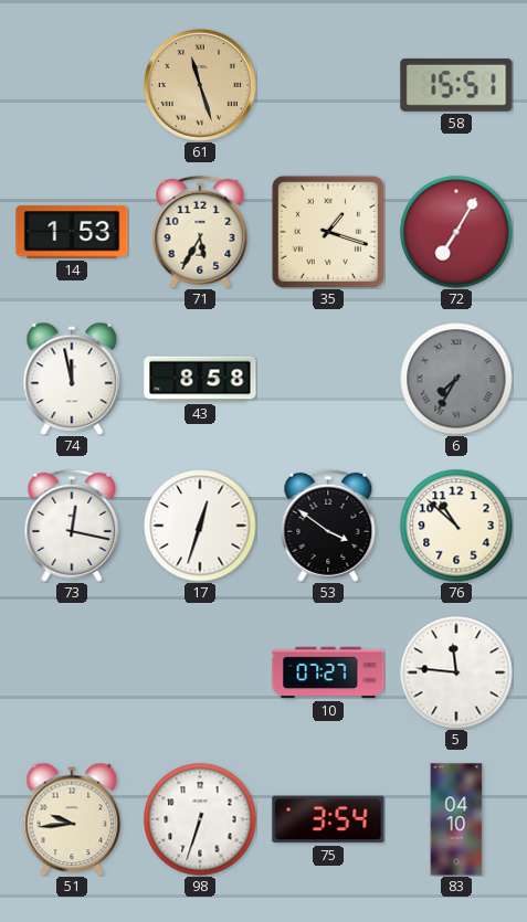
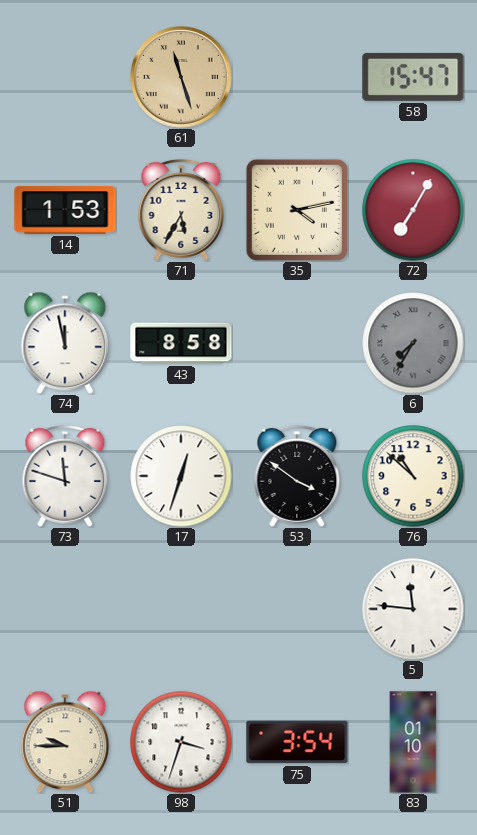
58: 15:51 -> 15:47
35: 1:18 -> 4:13
73: 12:17 -> 11:48
10: 07:27 -> none
51: 9:44 -> 9:45
98: 6:33 -> 3:33
83: 04:10 -> 01:10
